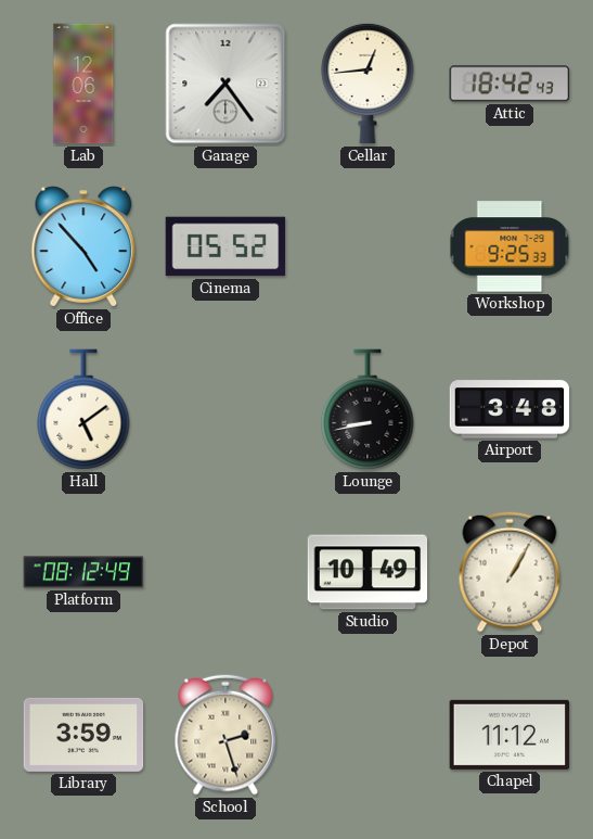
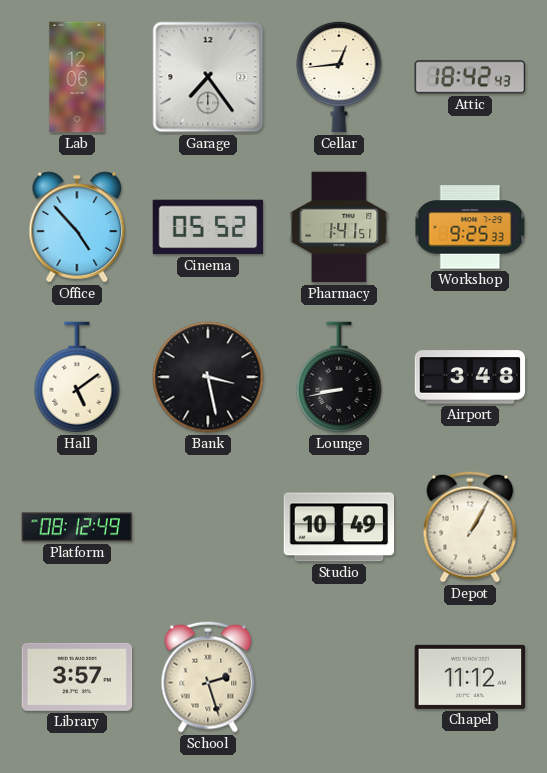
Pharmacy: none -> 1:41
Bank: none -> 3:28
Library: 3:59 -> 3:57
